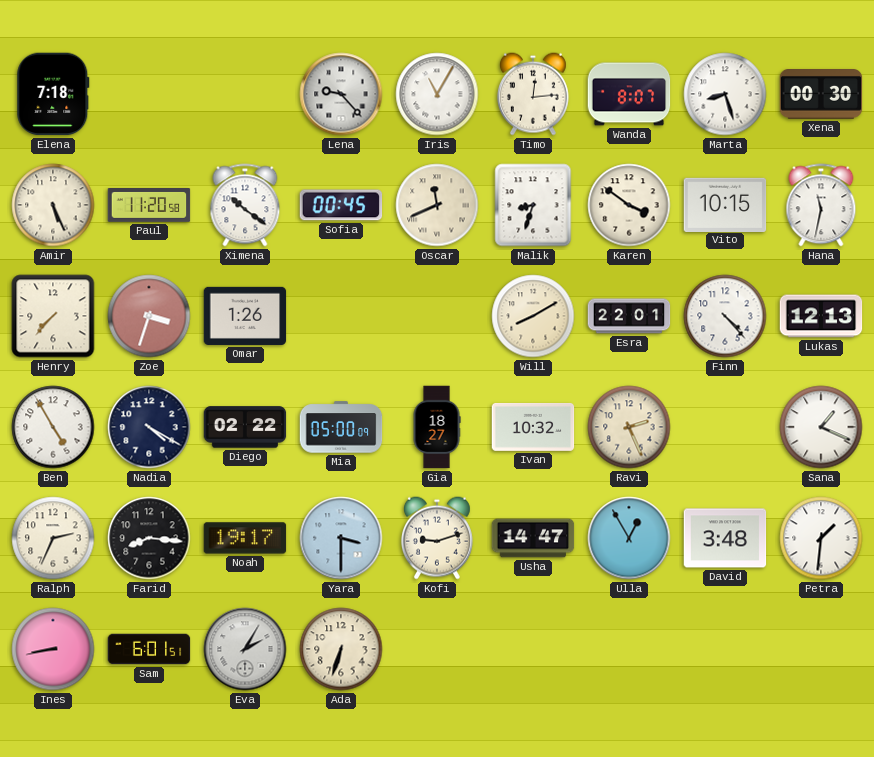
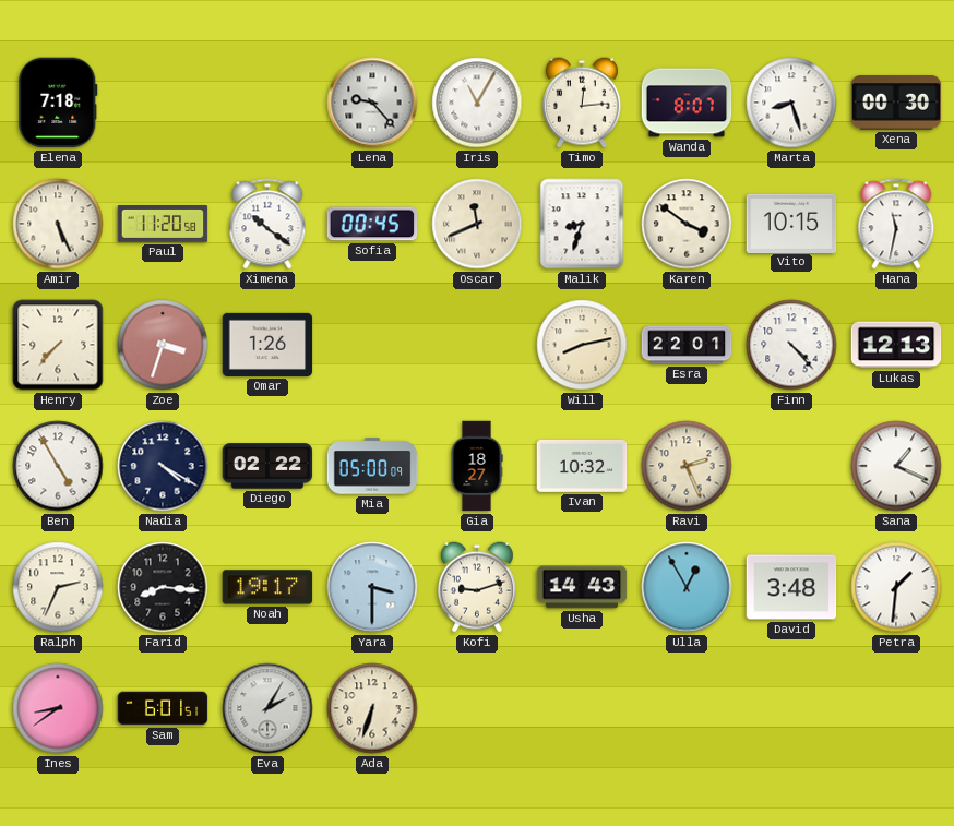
Will: 8:10 -> 8:13
Usha: 14:47 -> 14:43
Ines: 8:43 -> 8:39
